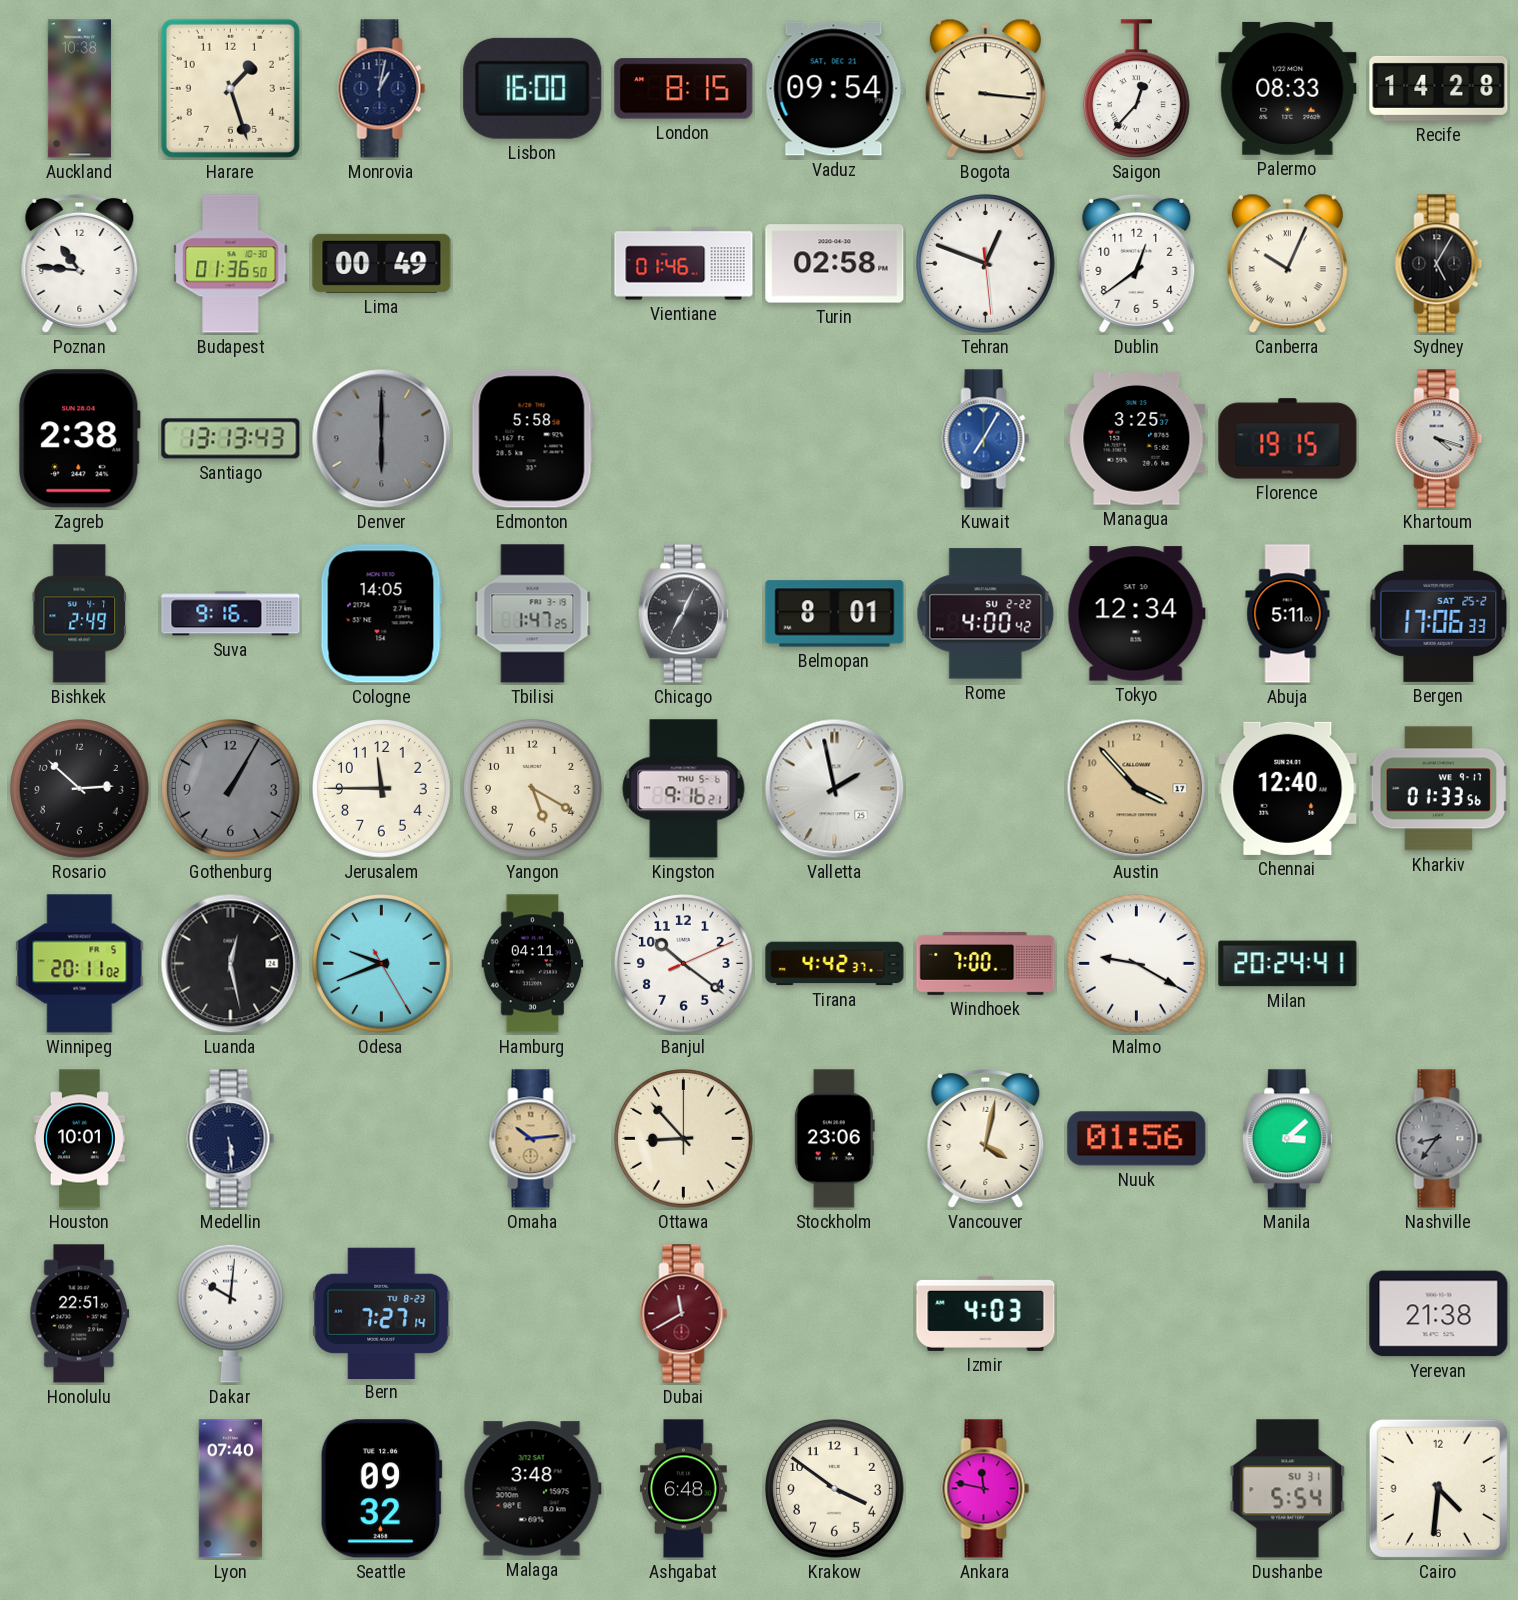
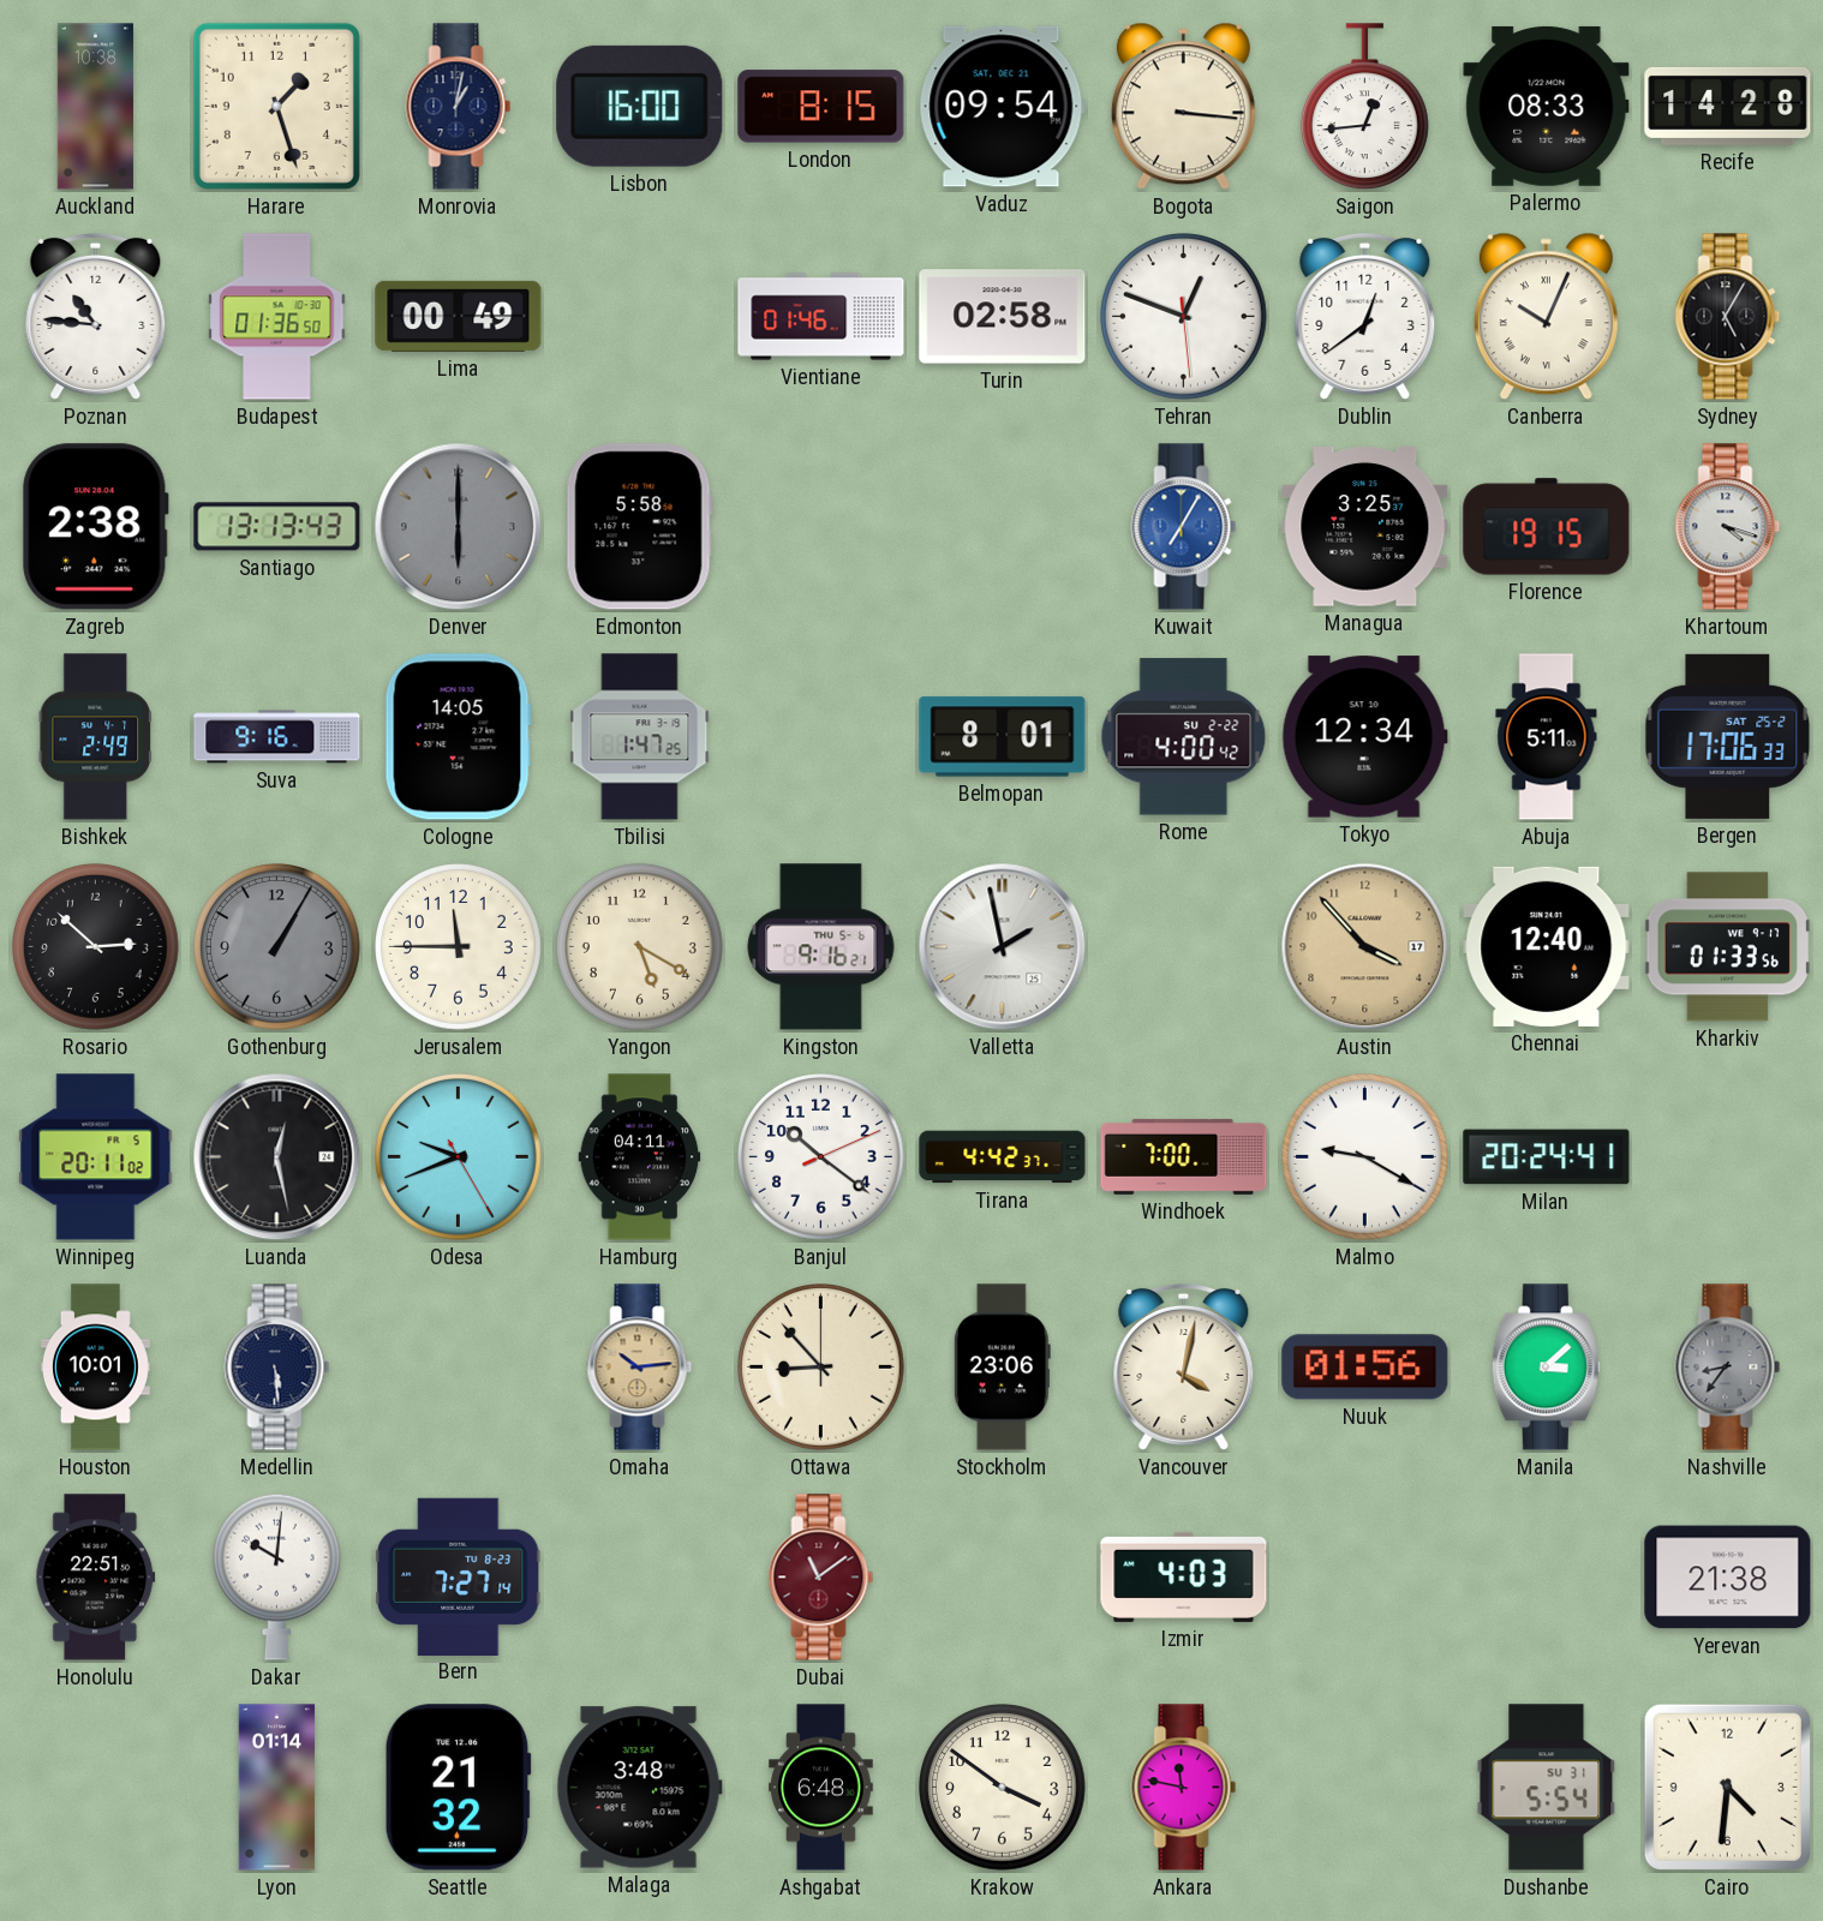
Saigon: 12:37 -> 12:44
Chicago: 7:04 -> none
Dubai: 11:40 -> 11:09
Lyon: 07:40 -> 01:14
Seattle: 09:32 -> 21:32
